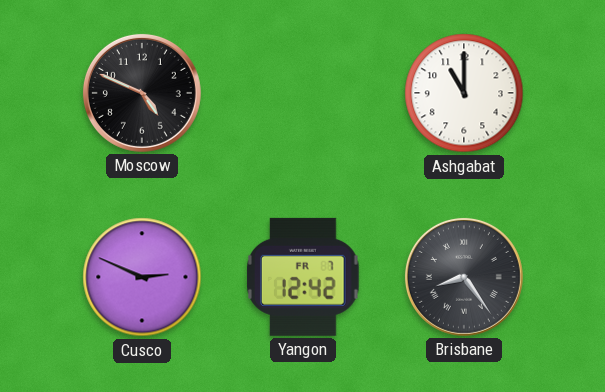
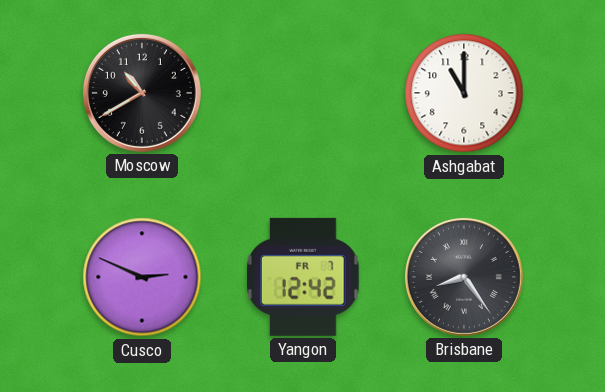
Moscow: 4:49 -> 10:40
